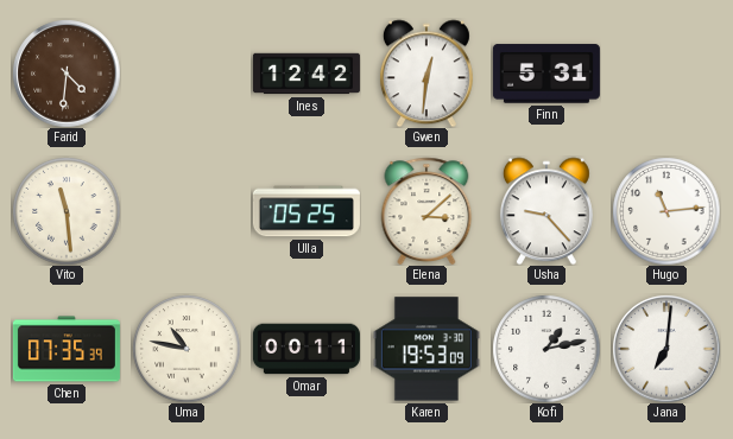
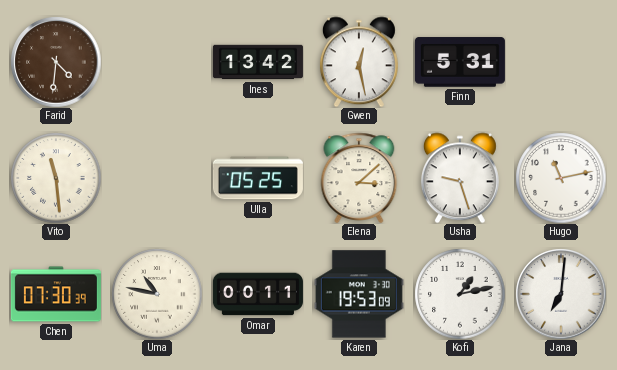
Ines: 12:42 -> 13:42
Gwen: 12:31 -> 12:28
Usha: 9:23 -> 9:27
Hugo: 11:14 -> 11:13
Chen: 07:35 -> 07:30
